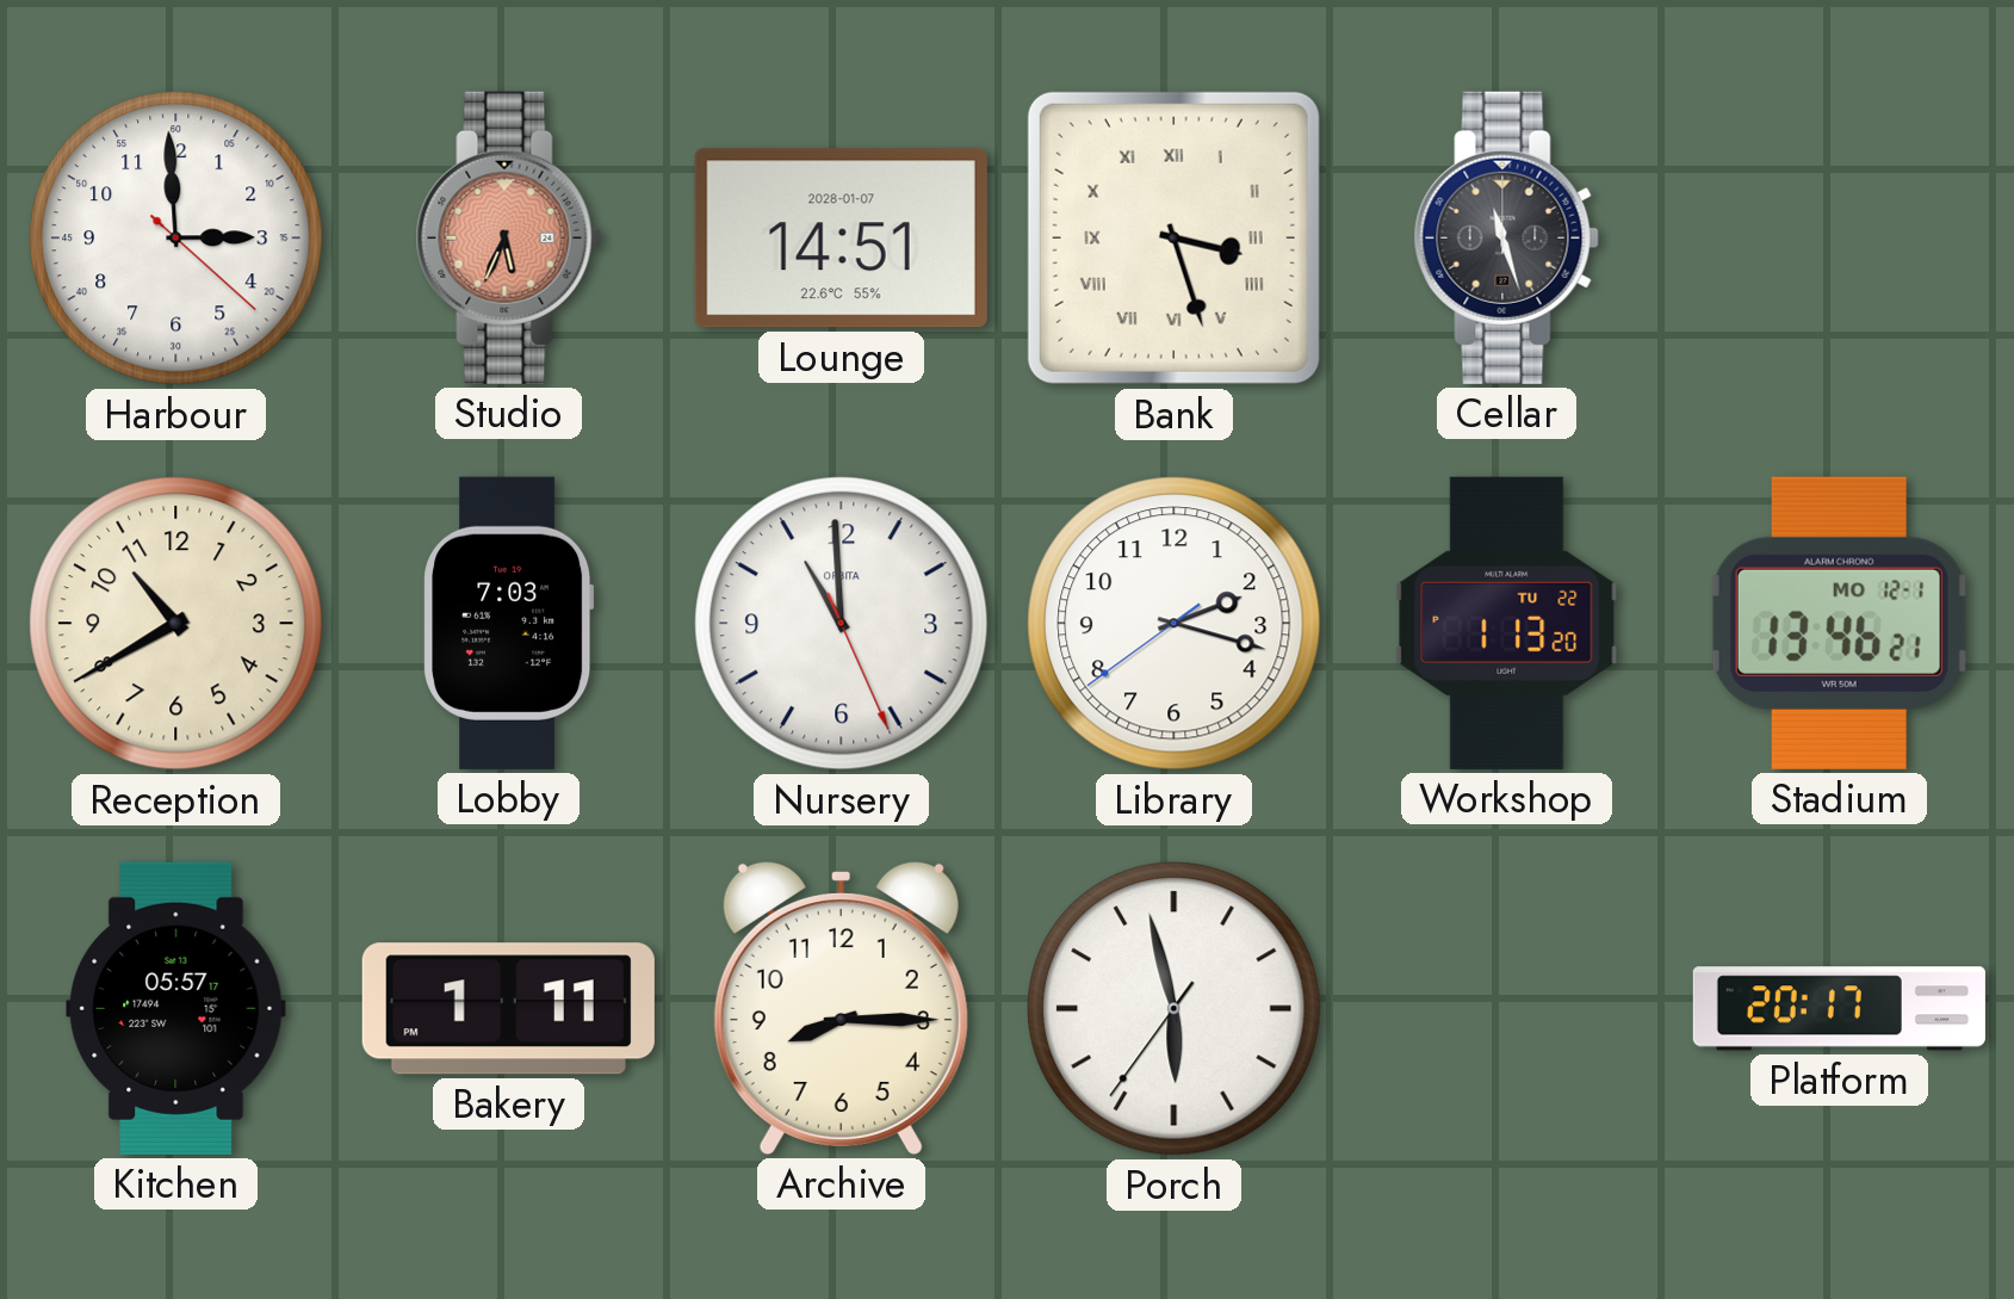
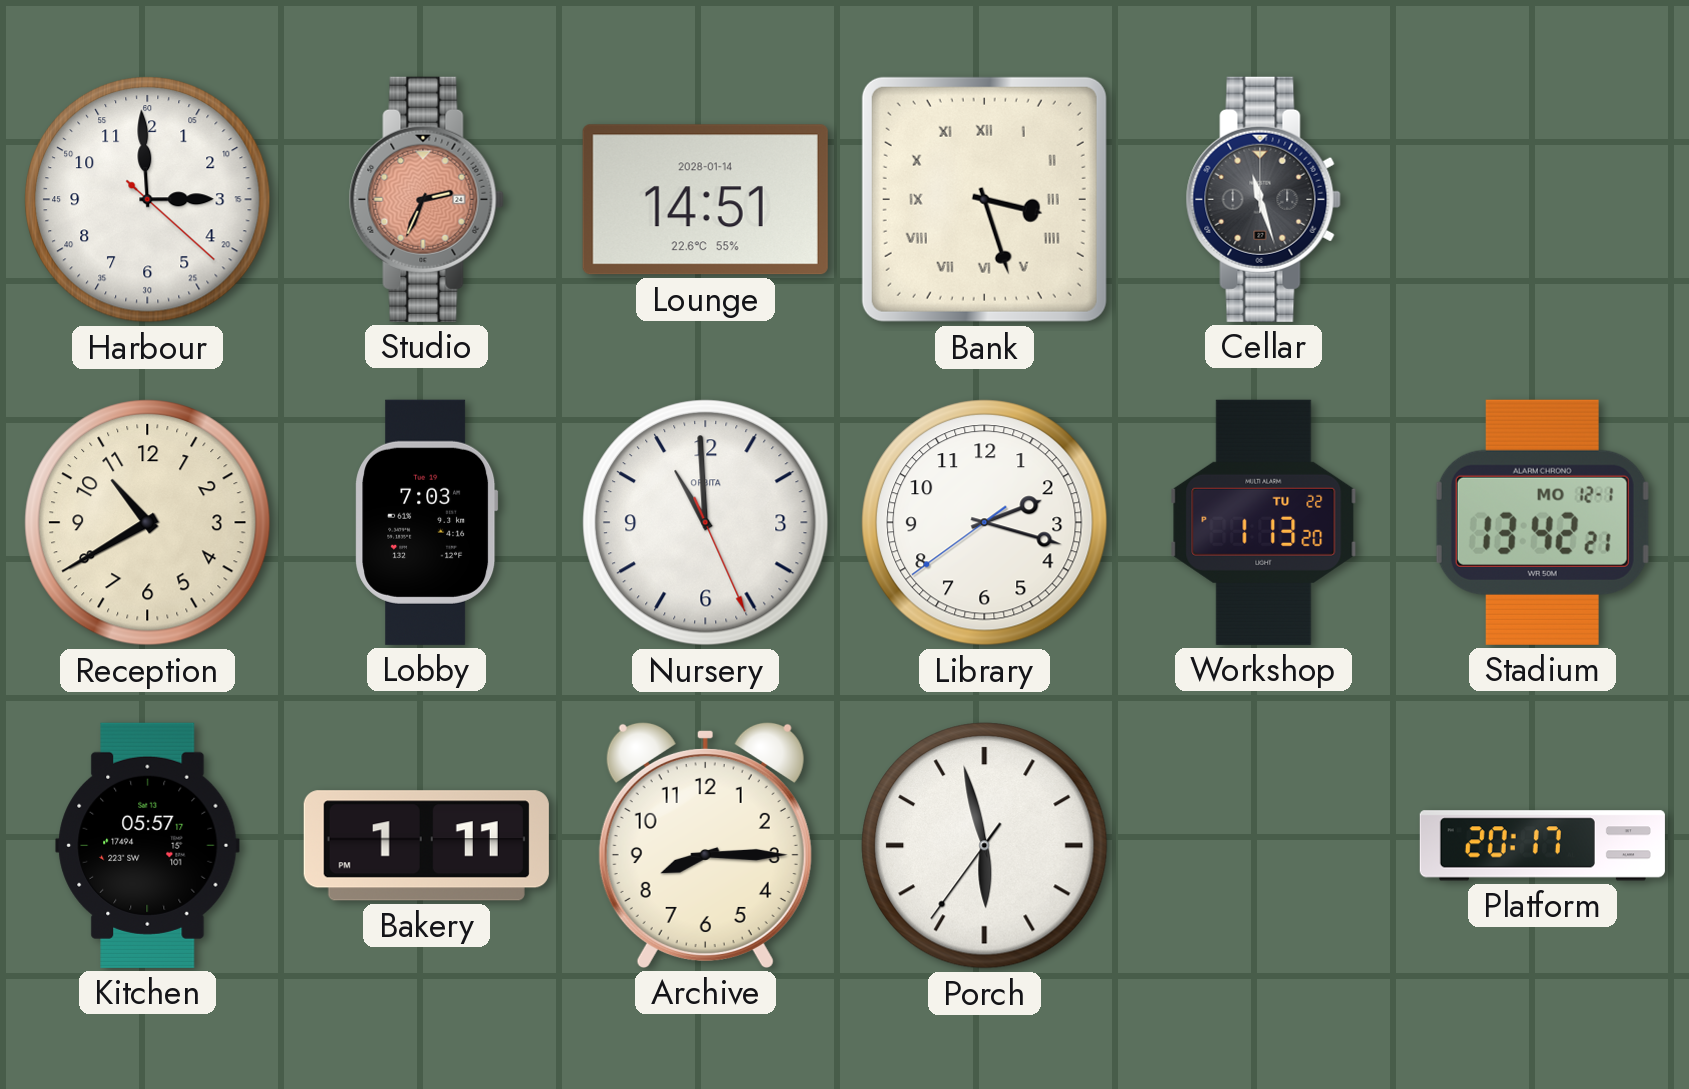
Studio: 5:34 -> 2:34
Lounge date: 2028-01-07 -> 2028-01-14
Stadium: 13:46 -> 13:42
